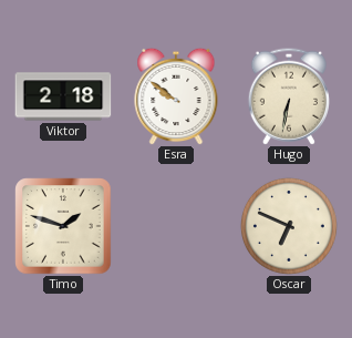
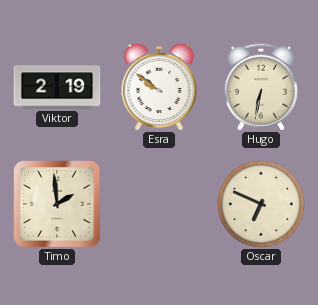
Viktor: 2:18 -> 2:19
Timo: 1:48 -> 1:59
